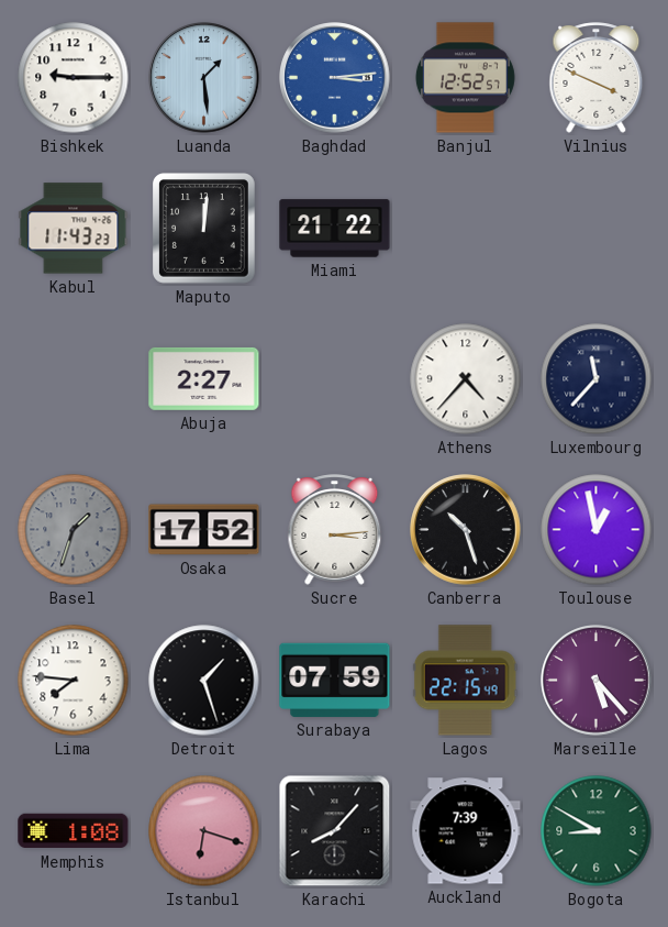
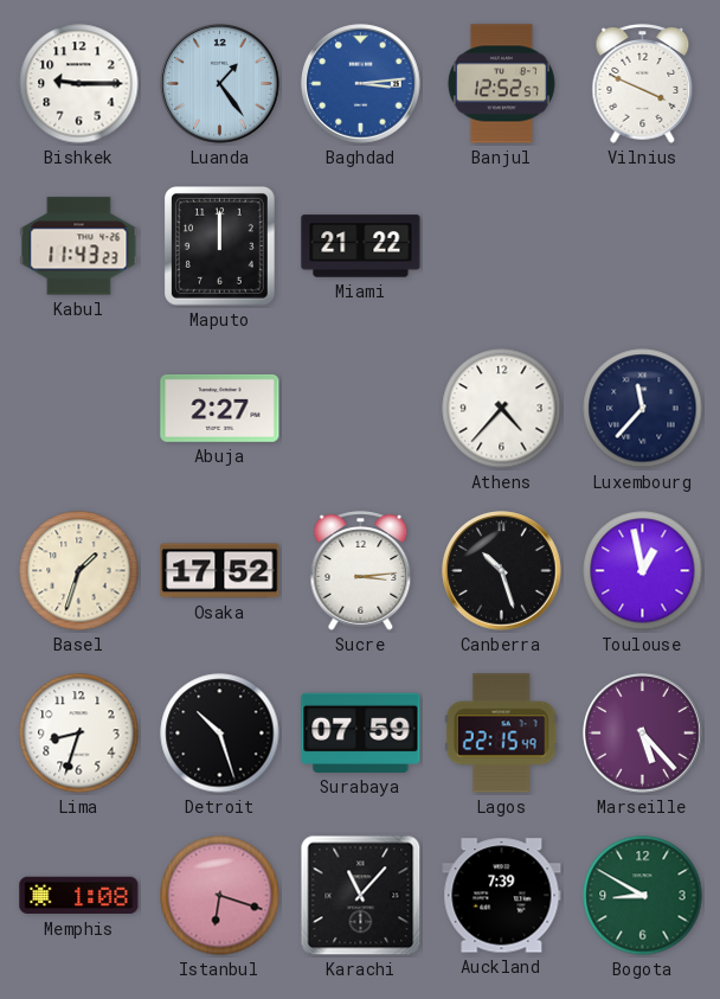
Luanda: 1:29 -> 1:24
Maputo: 12:01 -> 12:00
Basel dial: grey -> cream
Lima: 7:46 -> 8:33
Detroit: 1:27 -> 10:27
Karachi: 8:07 -> 11:07
